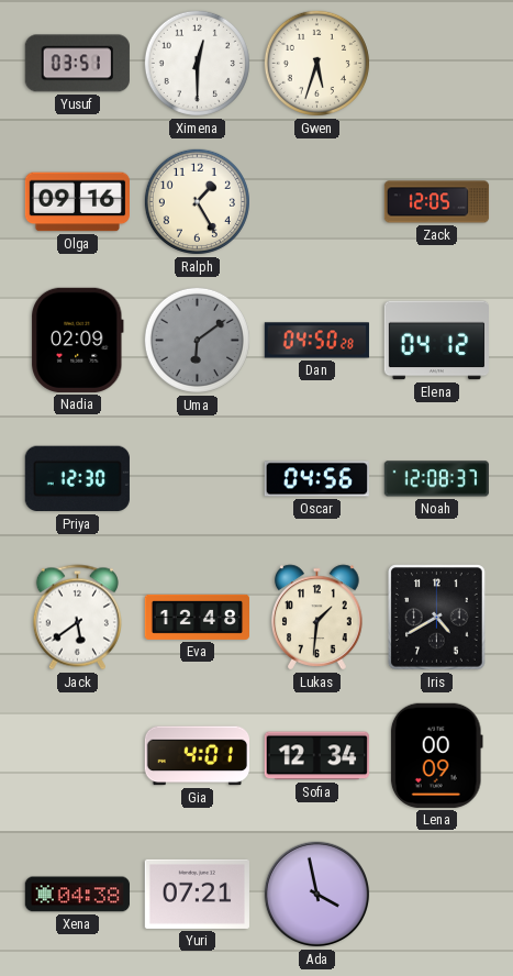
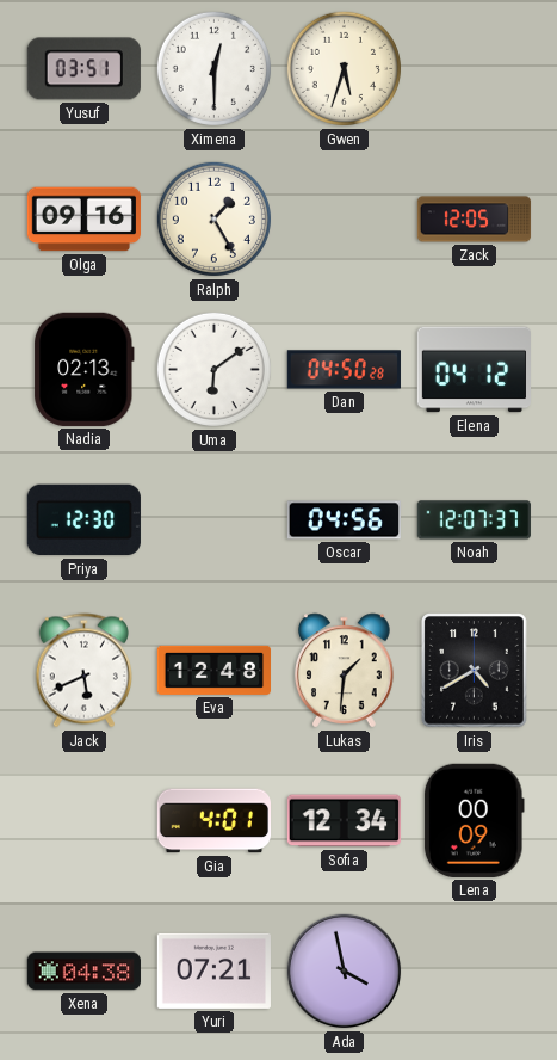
Nadia: 02:09 -> 02:13
Uma dial: grey -> white
Noah: 12:08 -> 12:07
Jack: 5:39 -> 5:41
